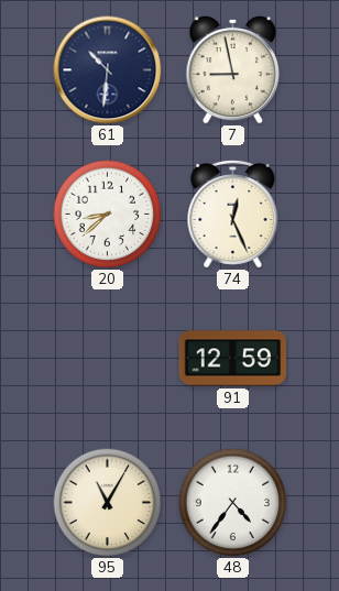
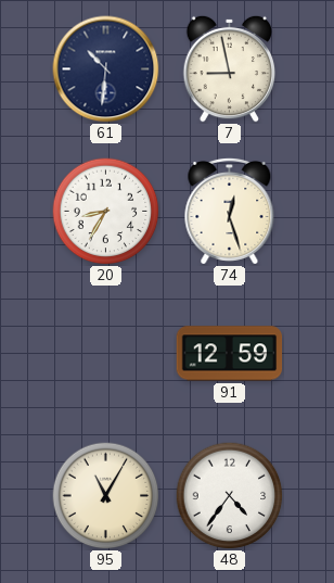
20: 8:38 -> 8:35
74: 12:26 -> 12:27
